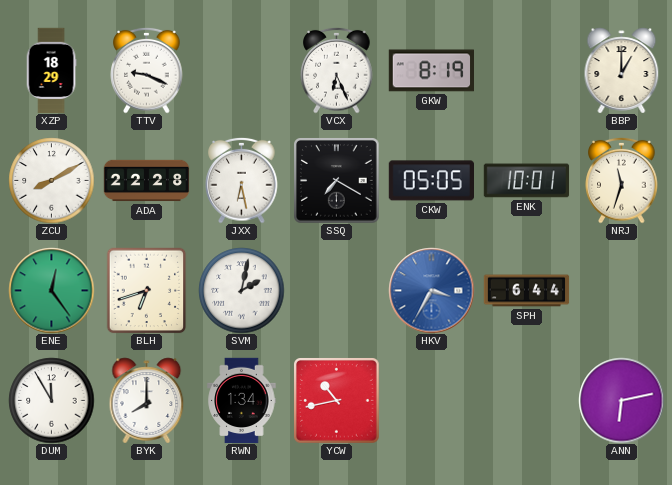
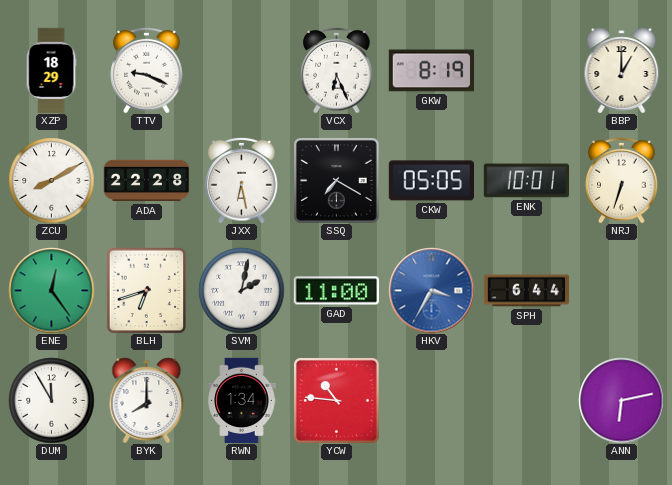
NRJ: 11:33 -> 6:33
GAD: none -> 11:00
YCW: 10:43 -> 10:46
